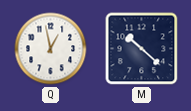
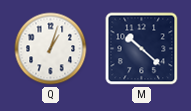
Q: 12:58 -> 1:03
